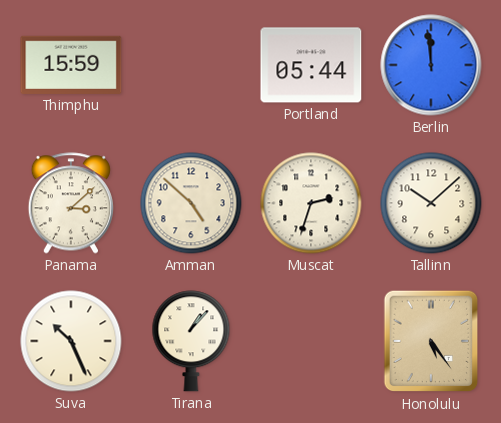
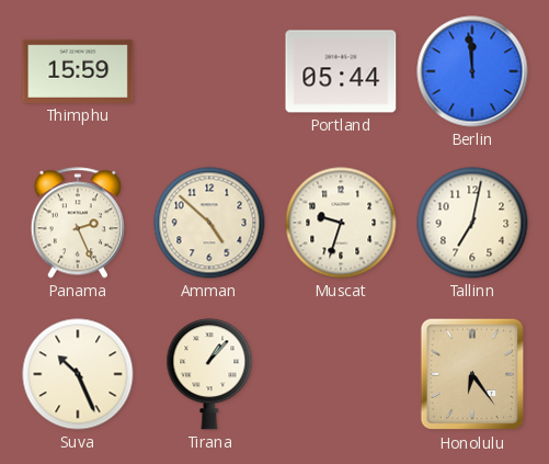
Panama: 3:08 -> 2:26
Muscat: 2:33 -> 9:33
Tallinn: 10:08 -> 7:02
Honolulu: 5:24 -> 6:24
